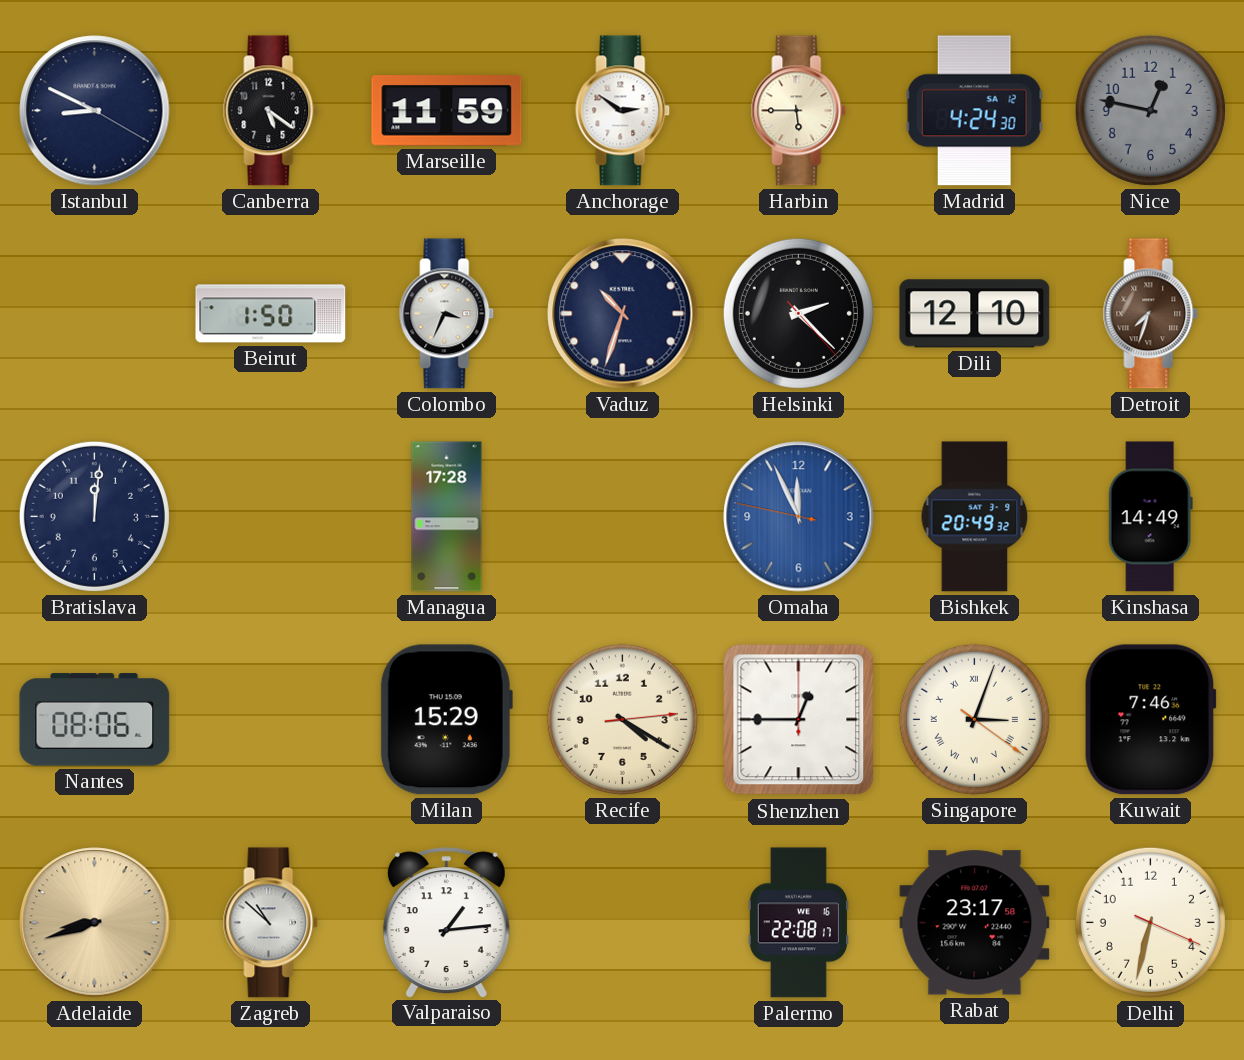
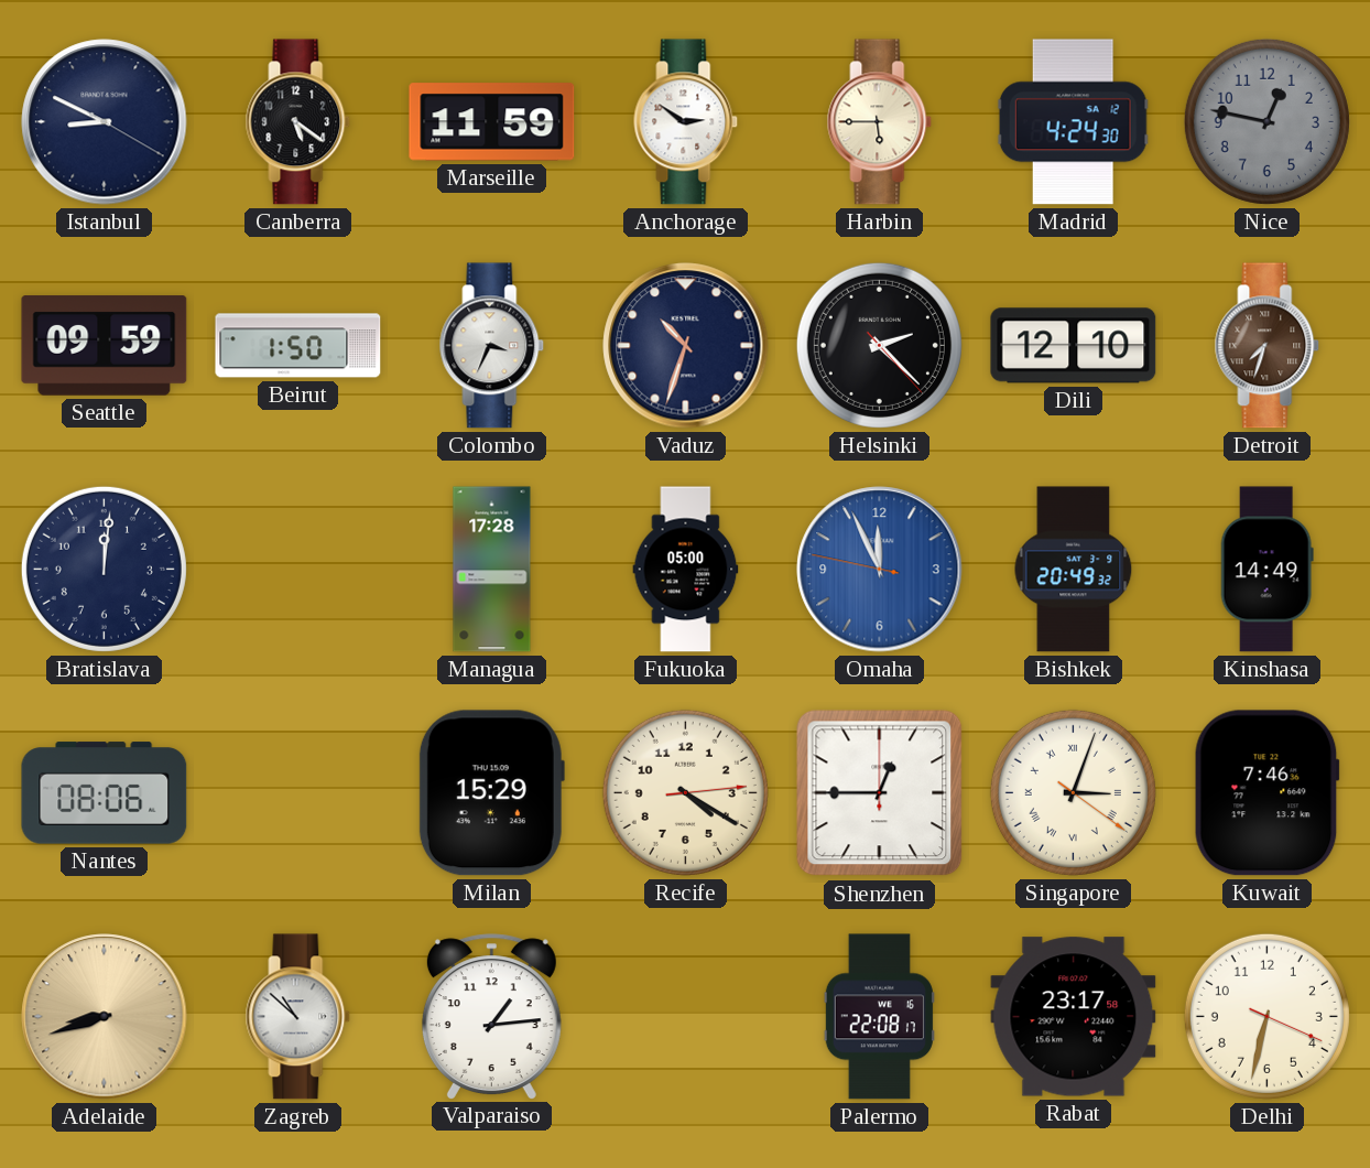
Seattle: none -> 09:59
Fukuoka: none -> 05:00
